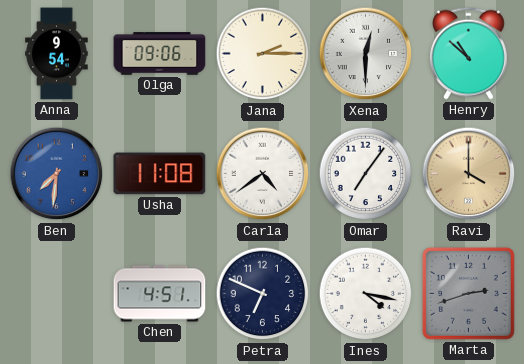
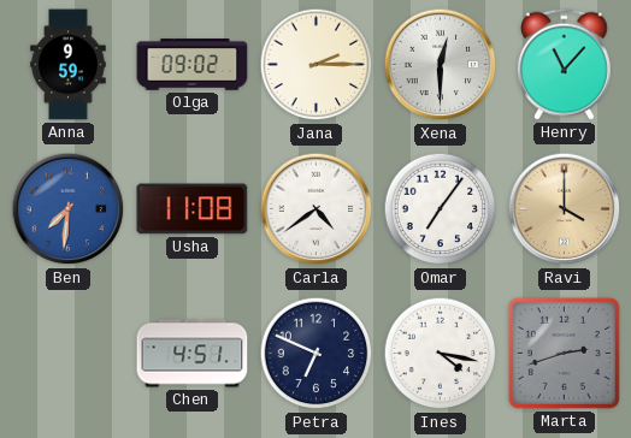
Anna: 9:54 -> 9:59
Olga: 09:06 -> 09:02
Henry: 10:52 -> 11:07
